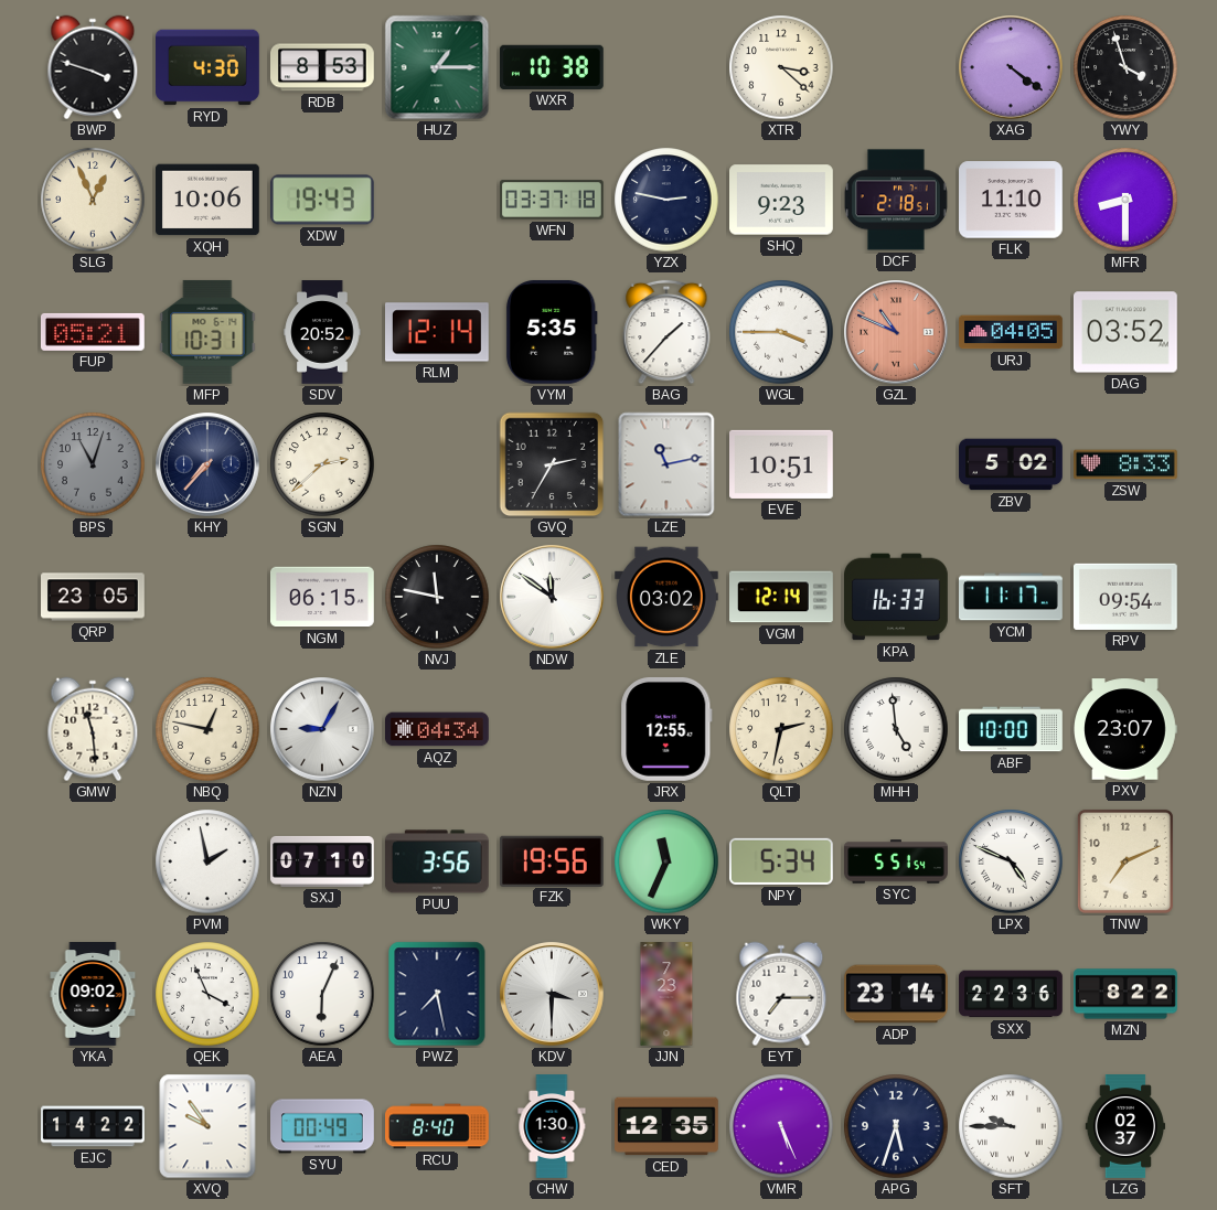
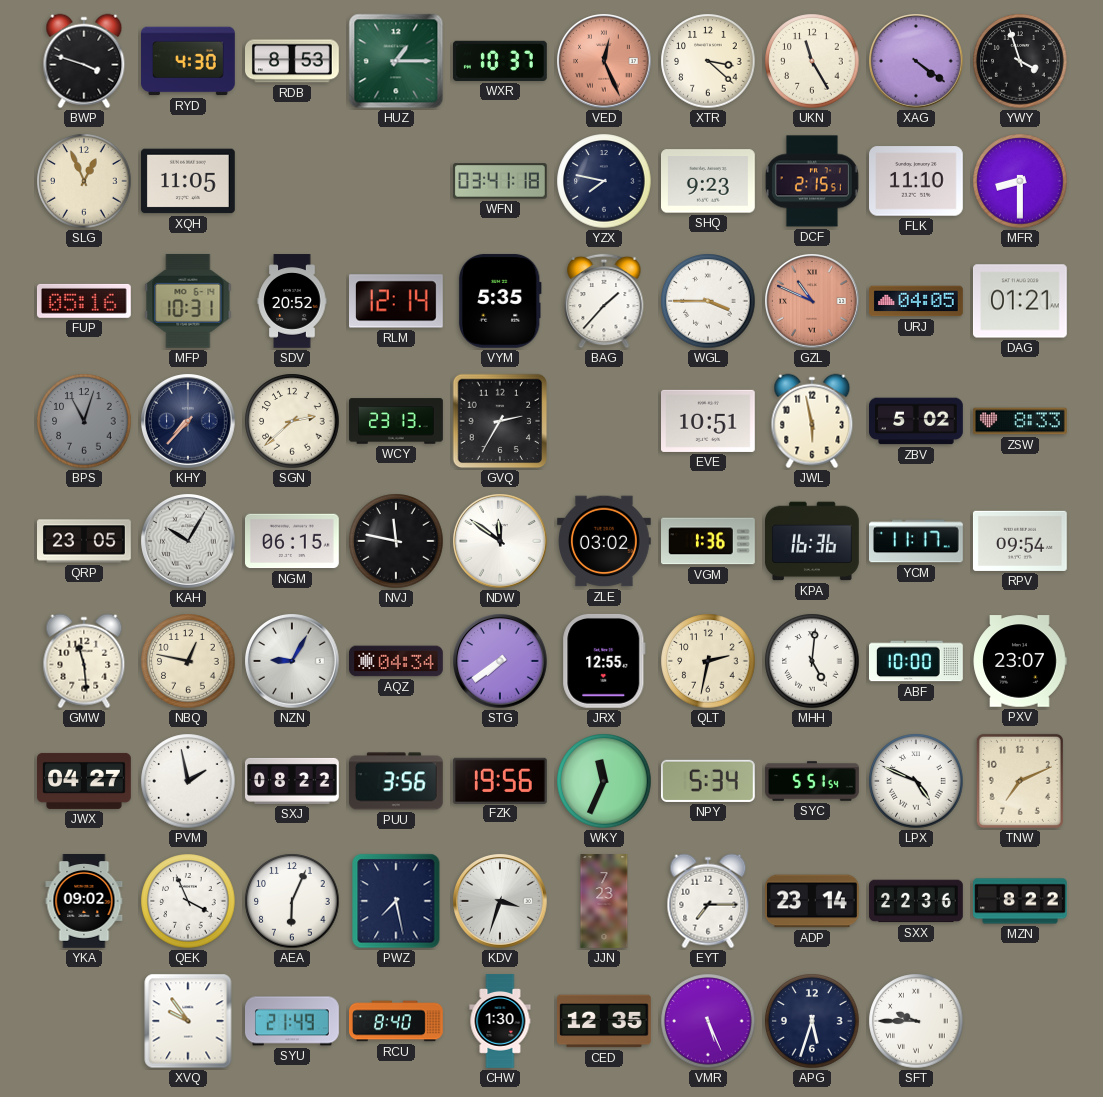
WXR: 10:38 -> 10:37
VED: none -> 12:26
UKN: none -> 11:25
XQH: 10:06 -> 11:05
XDW: 19:43 -> none
WFN: 03:37 -> 03:41
YZX: 2:47 -> 7:47
DCF: 2:18 -> 2:15
FUP: 05:21 -> 05:16
DAG: 03:52 -> 01:21
WCY: none -> 23:13
LZE: 11:13 -> none
JWL: none -> 5:58
KAH: none -> 10:05
VGM: 12:14 -> 1:36
KPA: 16:33 -> 16:36
STG: none -> 7:39
MHH: 4:59 -> 5:01
JWX: none -> 04:27
SXJ: 07:10 -> 08:22
KDV: 3:30 -> 3:33
EJC: 14:22 -> none
SYU: 00:49 -> 21:49
LZG: 02:37 -> none
